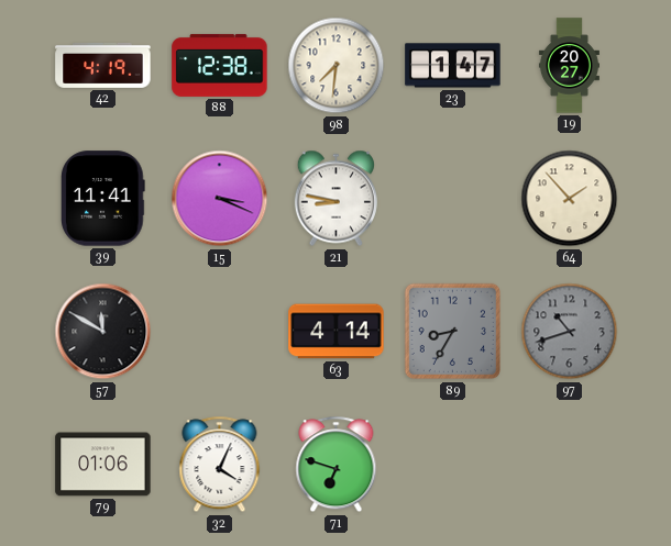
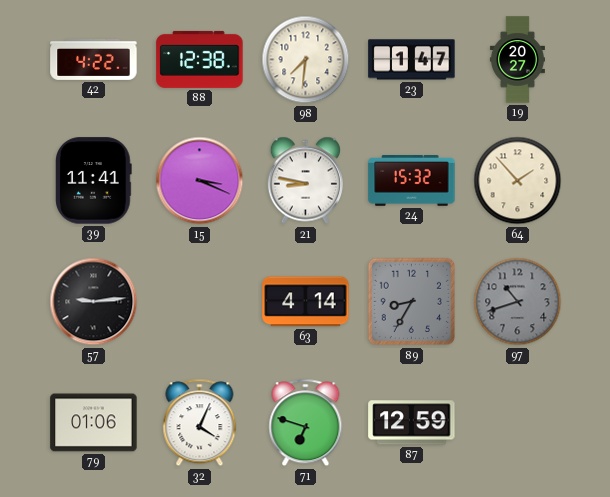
42: 4:19 -> 4:22
24: none -> 15:32
57: 11:50 -> 9:14
87: none -> 12:59
